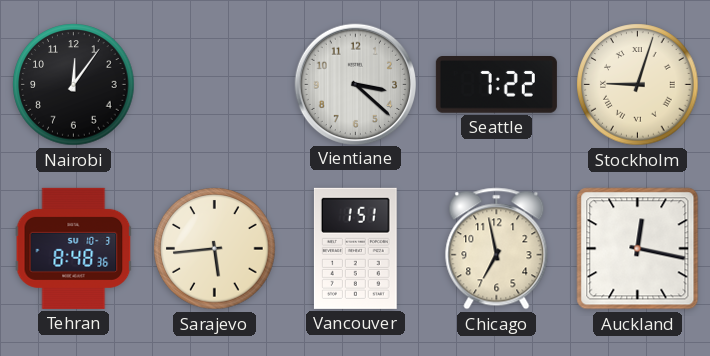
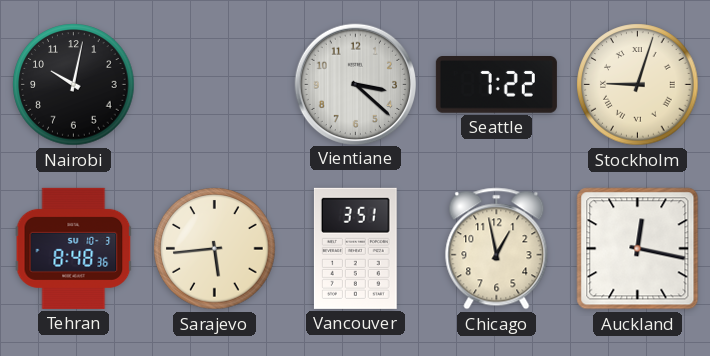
Nairobi: 12:06 -> 10:02
Vancouver: 1:51 -> 3:51
Chicago: 6:58 -> 12:58
